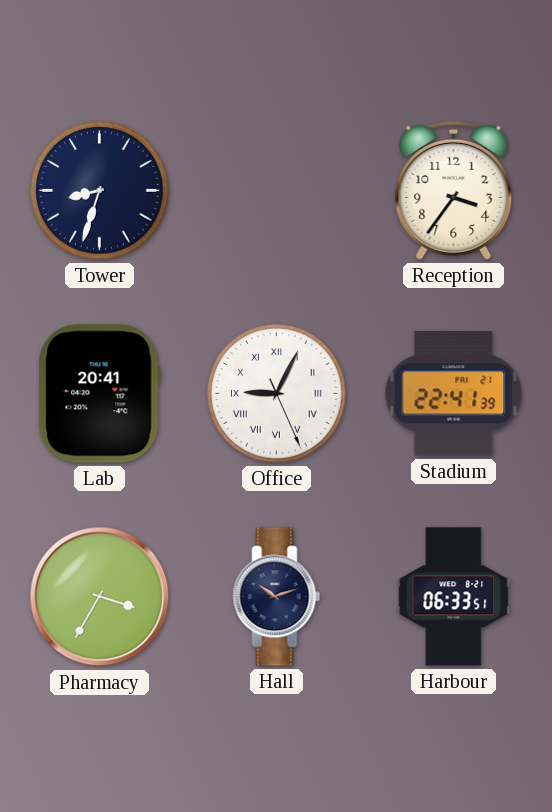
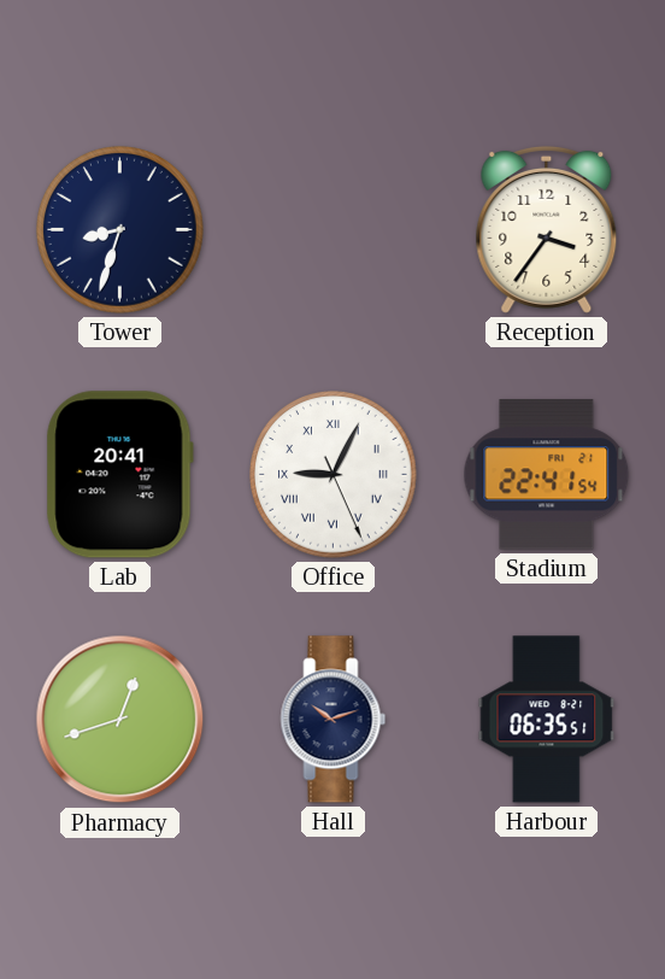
Stadium: 22:41:39 -> 22:41:54
Pharmacy: 3:35 -> 12:42
Harbour: 06:33 -> 06:35
